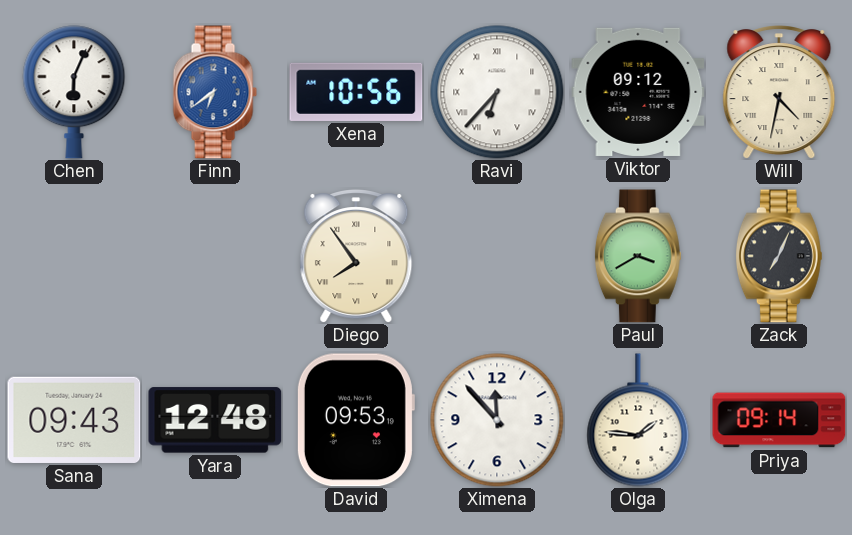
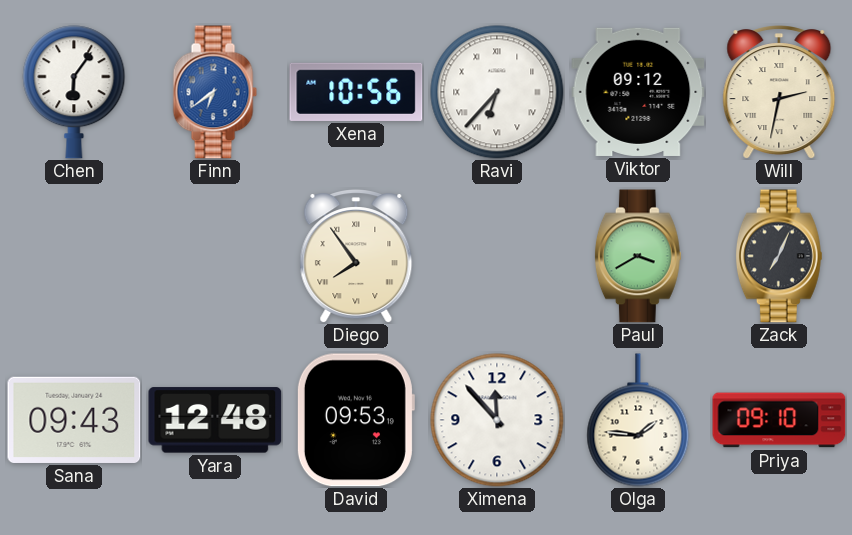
Chen: 6:04 -> 6:06
Will: 4:32 -> 2:32
Priya: 09:14 -> 09:10
